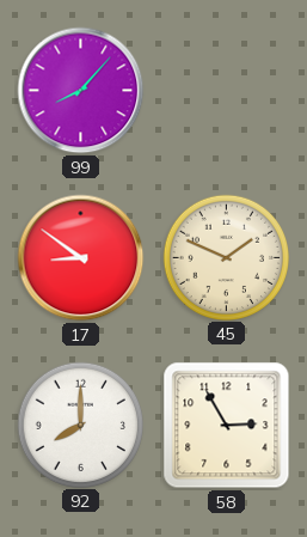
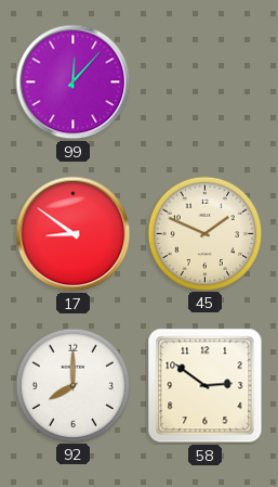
99: 8:07 -> 12:07
58: 2:55 -> 2:51
